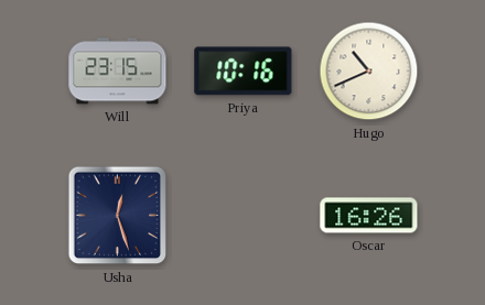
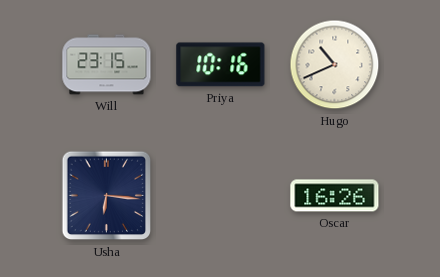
Usha: 12:27 -> 6:16
